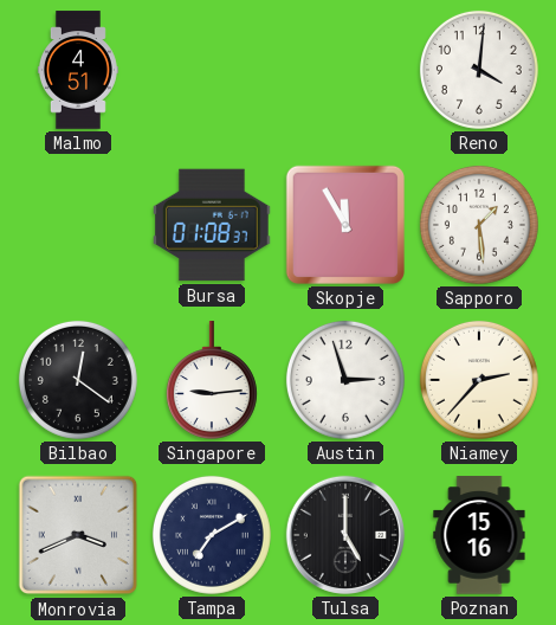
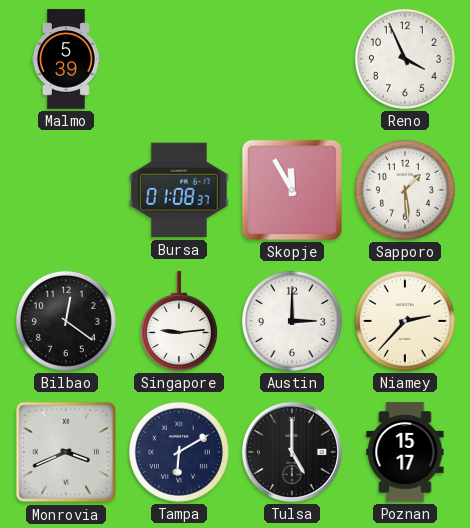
Malmo: 4:51 -> 5:39
Reno: 4:01 -> 3:56
Austin: 2:57 -> 3:00
Tampa: 7:10 -> 6:10
Poznan: 15:16 -> 15:17
